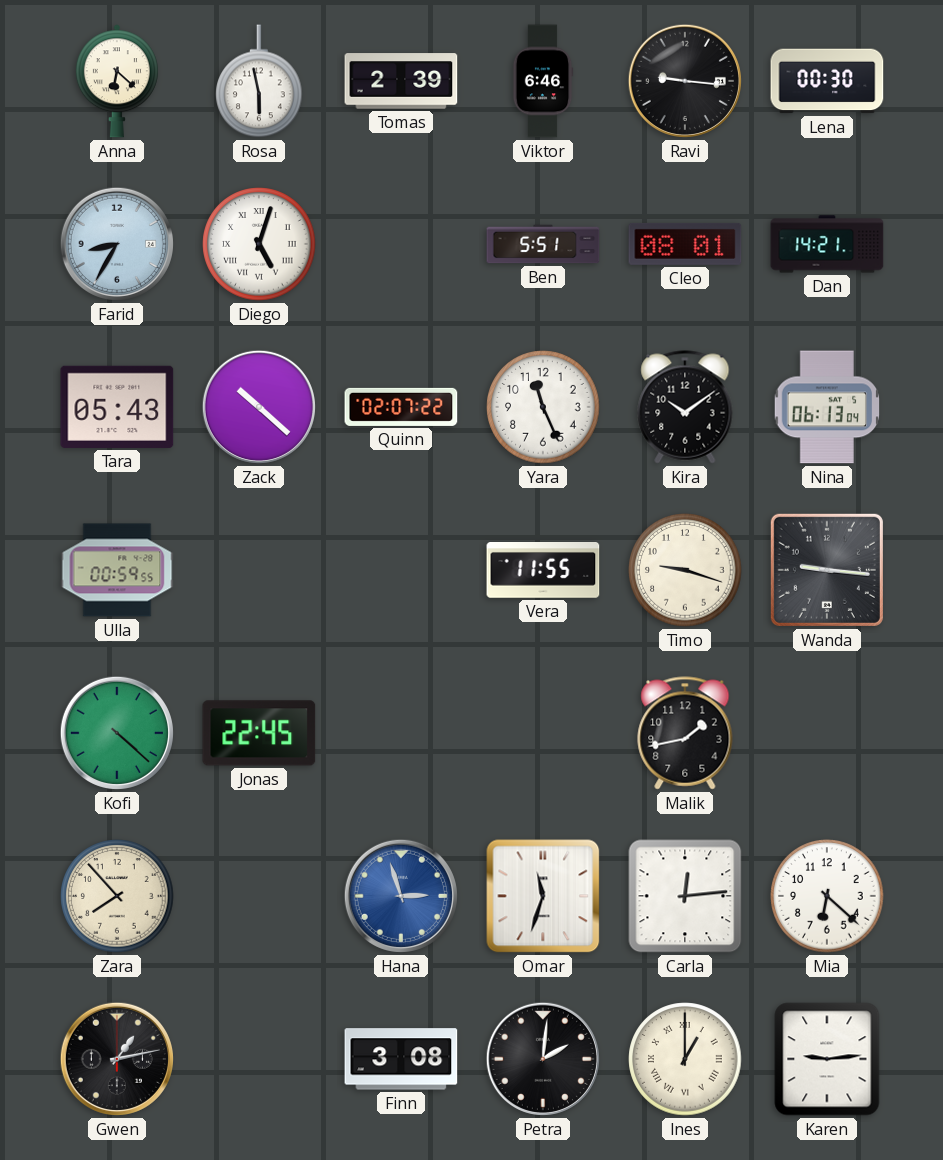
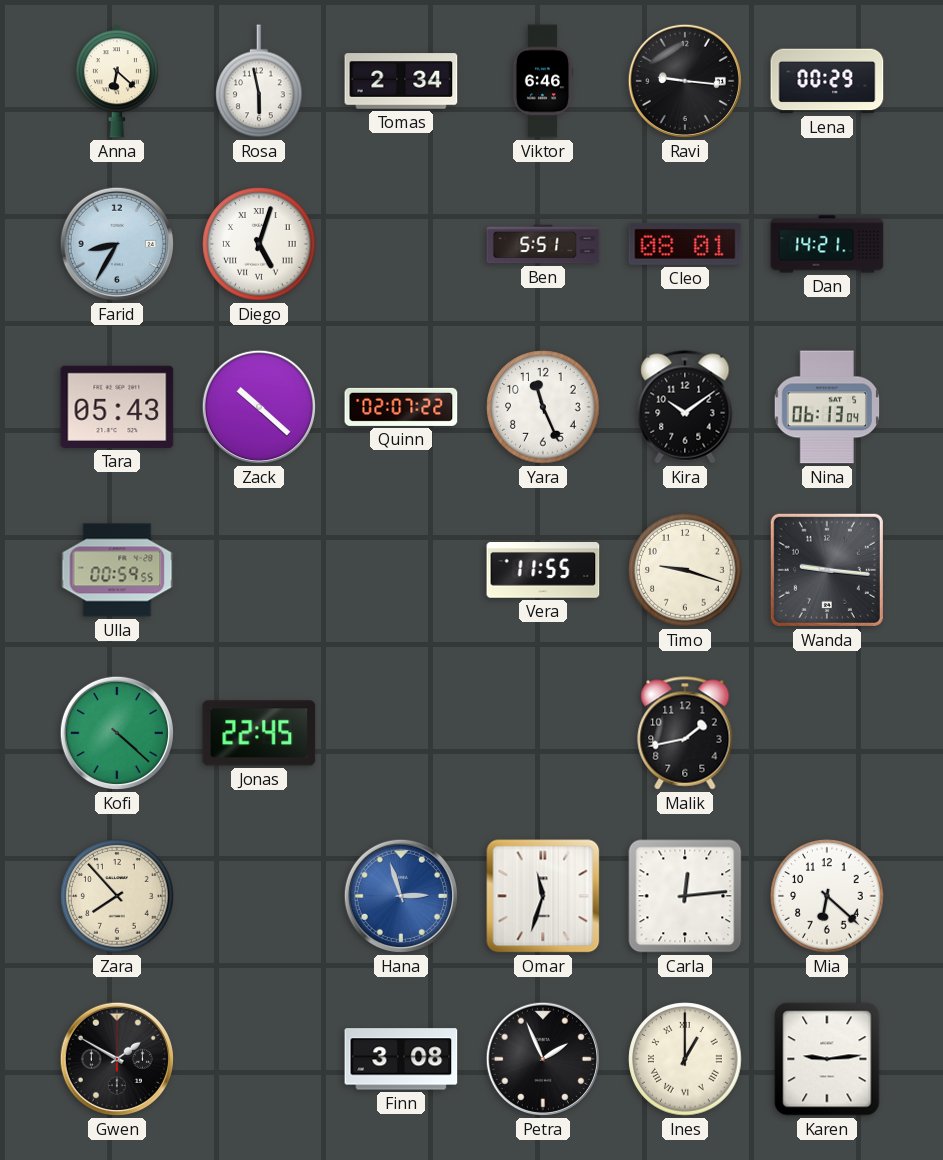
Tomas: 2:39 -> 2:34
Lena: 00:30 -> 00:29
Gwen: 1:13 -> 1:50
Petra: 2:01 -> 1:56
